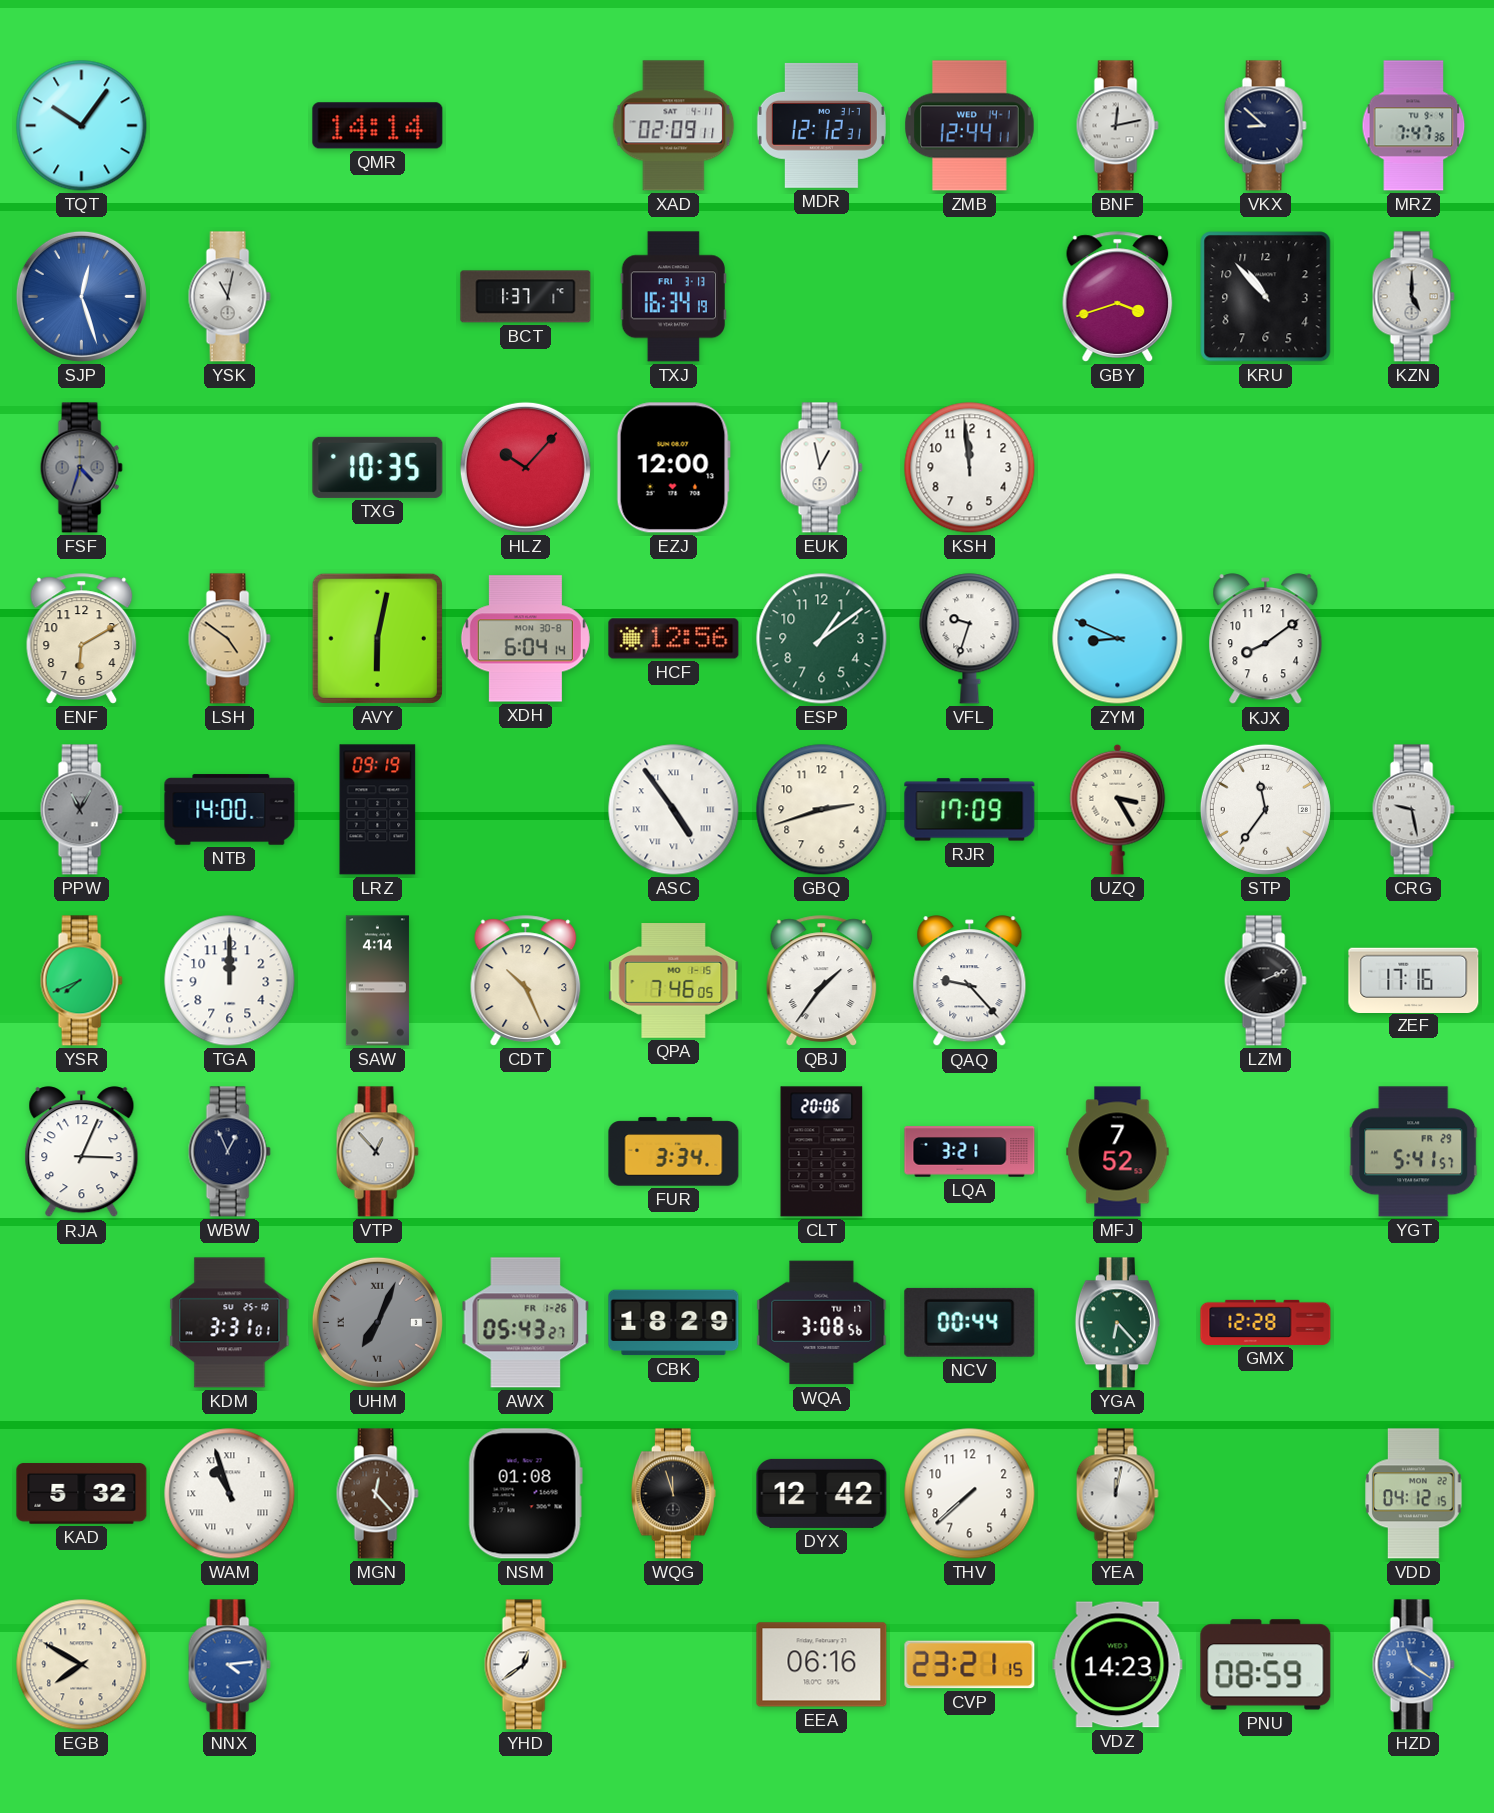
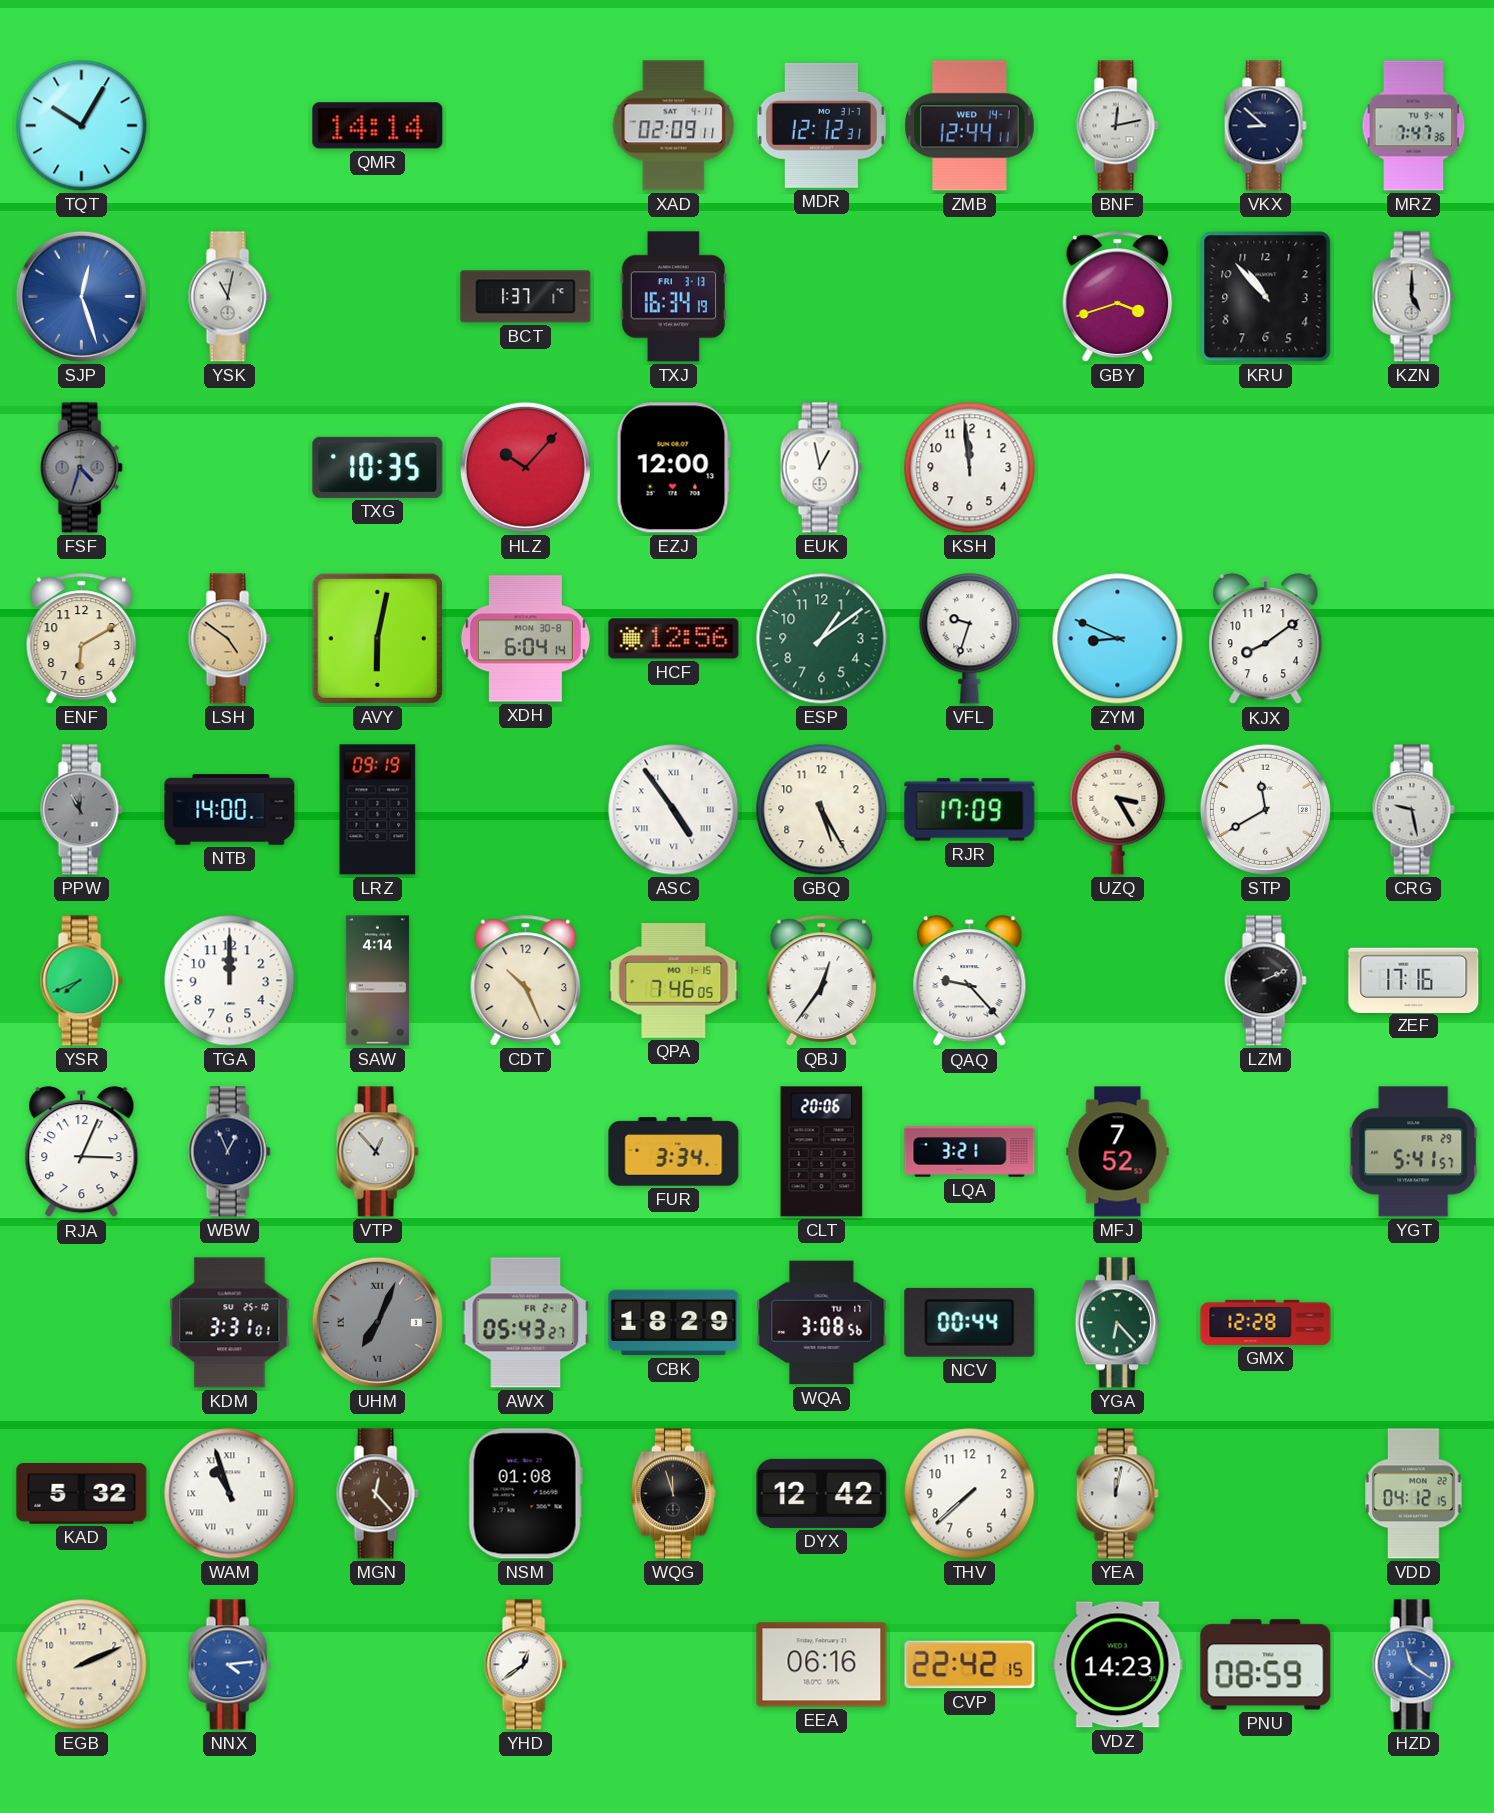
TQT: 10:06 -> 10:05
PPW: 11:05 -> 11:00
GBQ: 2:42 -> 5:25
STP: 11:36 -> 11:40
QBJ: 1:36 -> 12:36
AWX date: FR 1-26 -> FR 2-2
EGB: 7:50 -> 2:11
CVP: 23:21 -> 22:42
